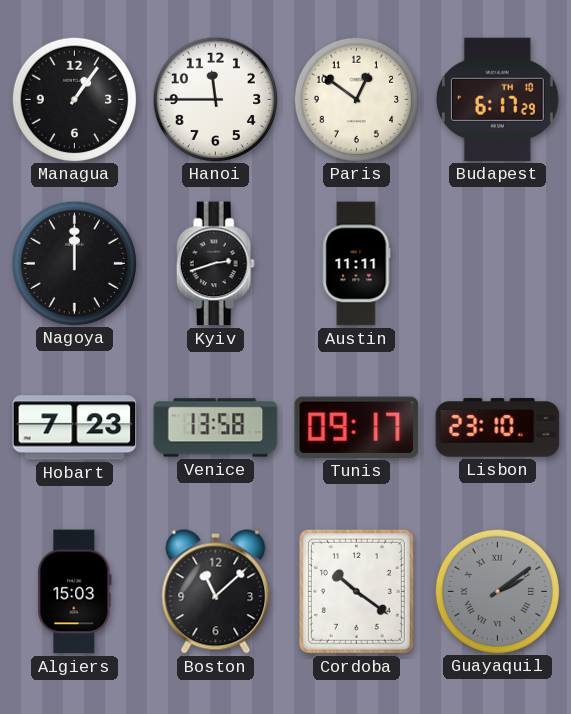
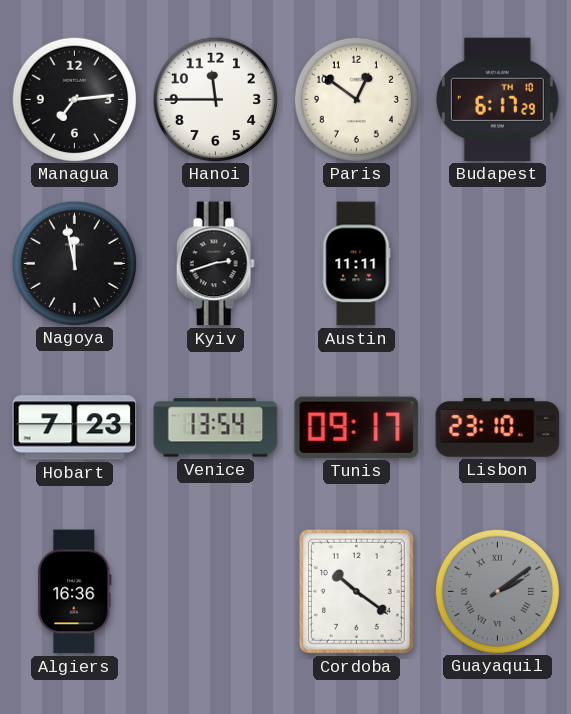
Managua: 1:06 -> 7:14
Nagoya: 12:00 -> 11:58
Venice: 13:58 -> 13:54
Algiers: 15:03 -> 16:36
Boston: 11:08 -> none
